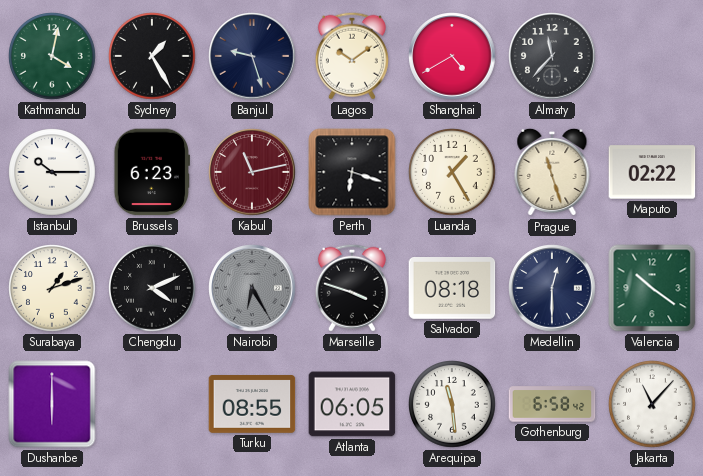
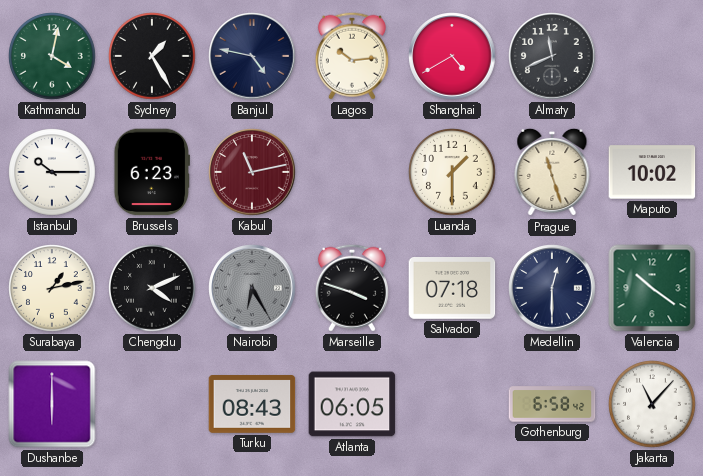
Banjul: 9:27 -> 4:47
Lagos: 10:09 -> 10:14
Almaty: 11:37 -> 11:41
Perth: 6:18 -> none
Luanda: 1:25 -> 1:30
Maputo: 02:22 -> 10:02
Surabaya: 1:12 -> 1:13
Salvador: 08:18 -> 07:18
Turku: 08:55 -> 08:43
Arequipa: 11:29 -> none
